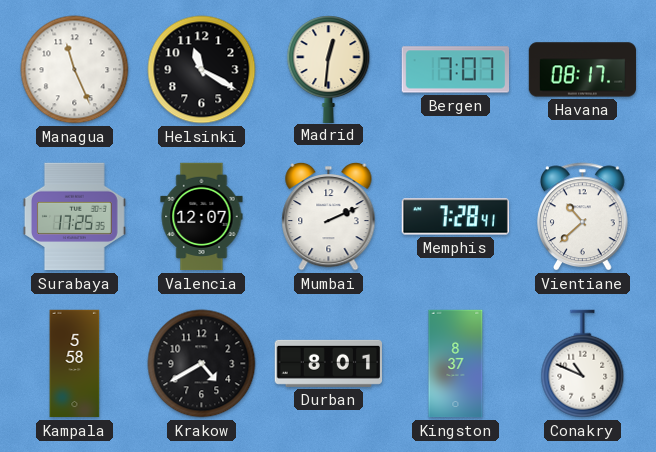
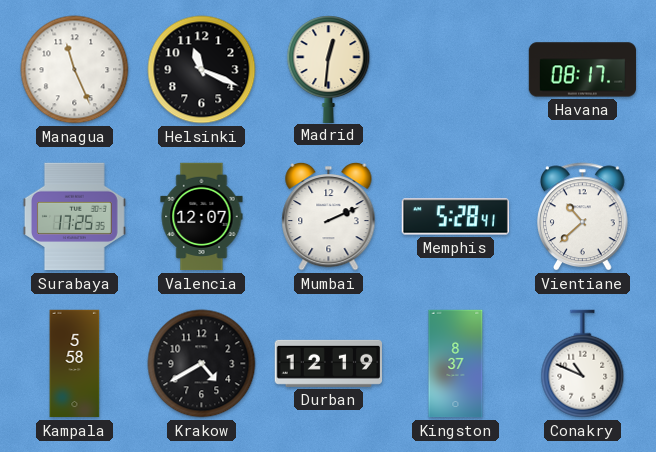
Helsinki: 11:20 -> 11:19
Bergen: 7:07 -> none
Memphis: 7:28 -> 5:28
Durban: 8:01 -> 12:19
